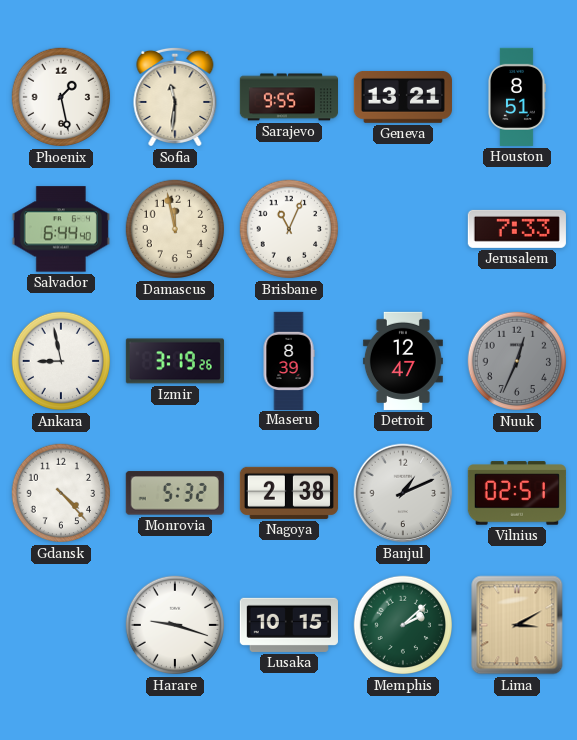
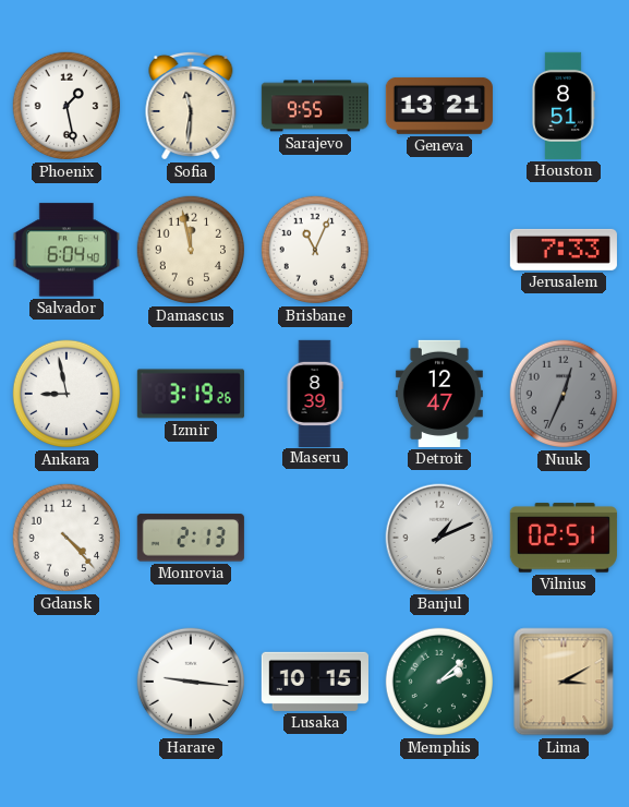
Salvador: 6:44 -> 6:04
Monrovia: 5:32 -> 2:13
Nagoya: 2:38 -> none
Harare: 9:18 -> 9:16
